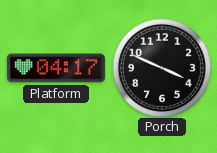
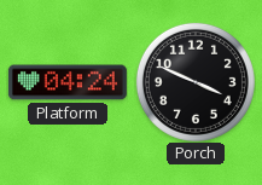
Platform: 04:17 -> 04:24
